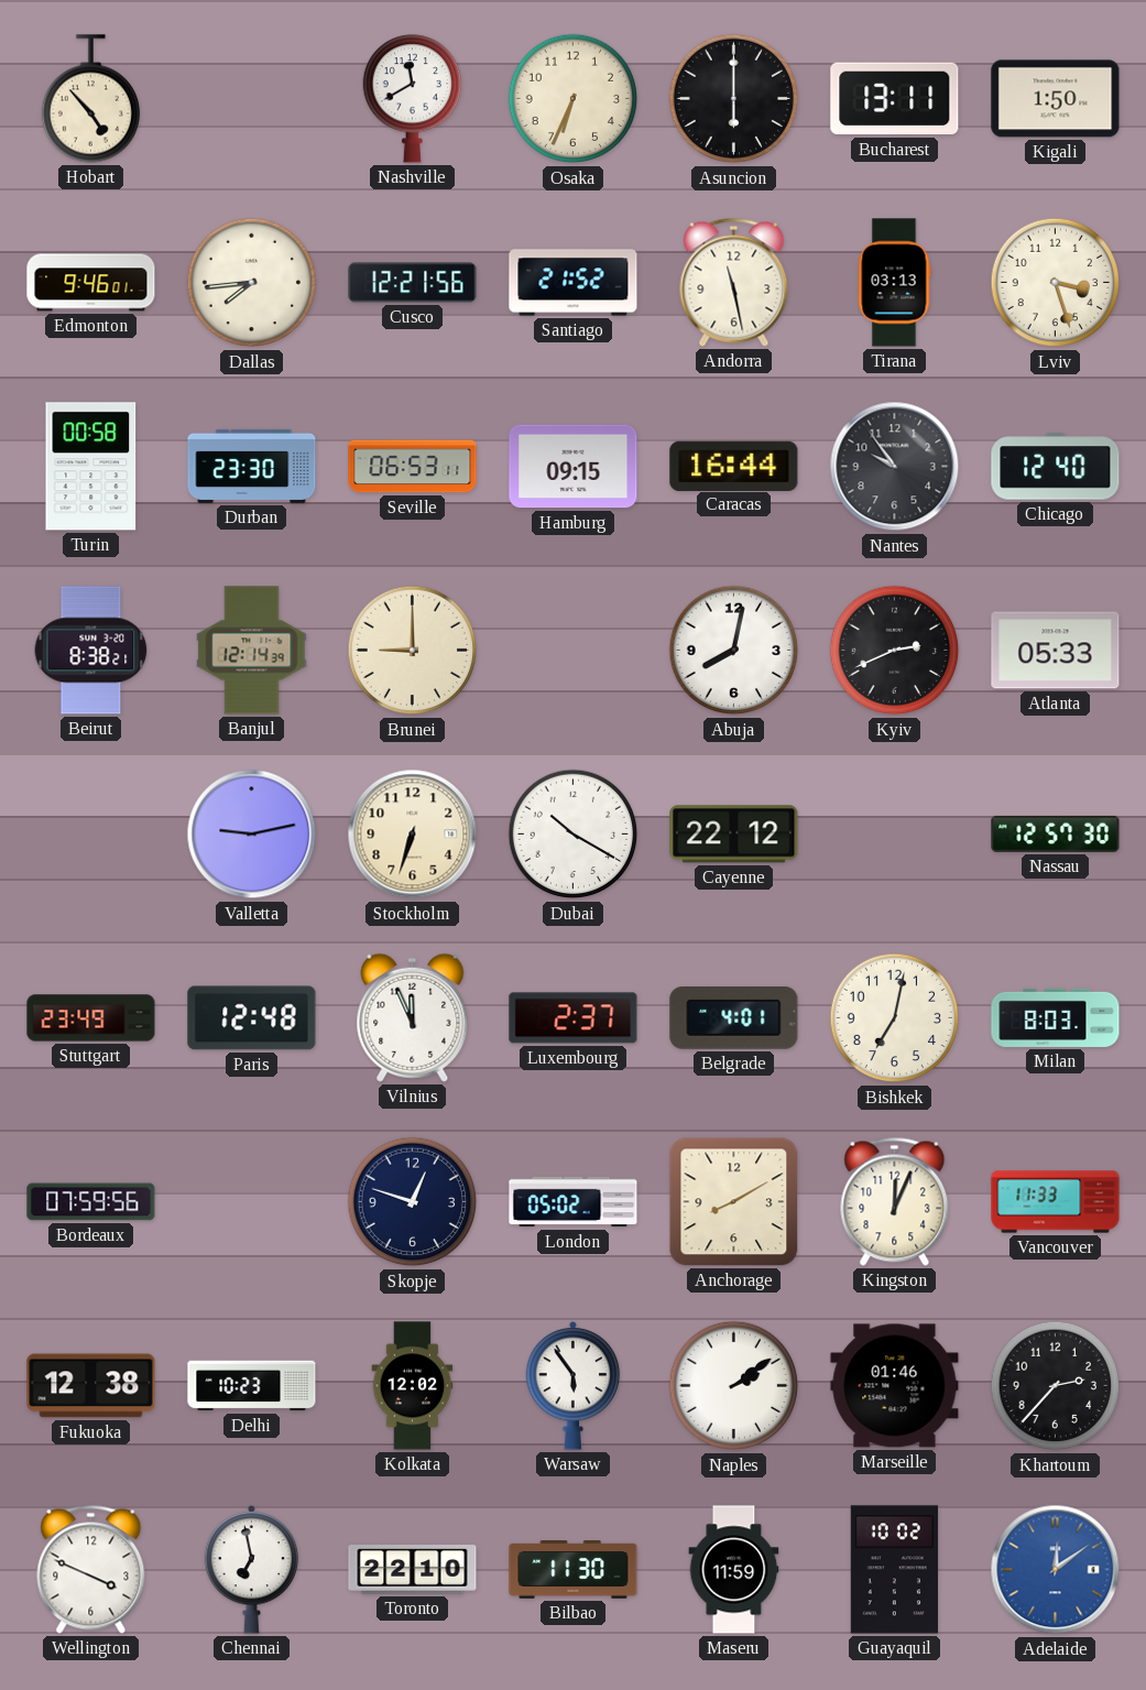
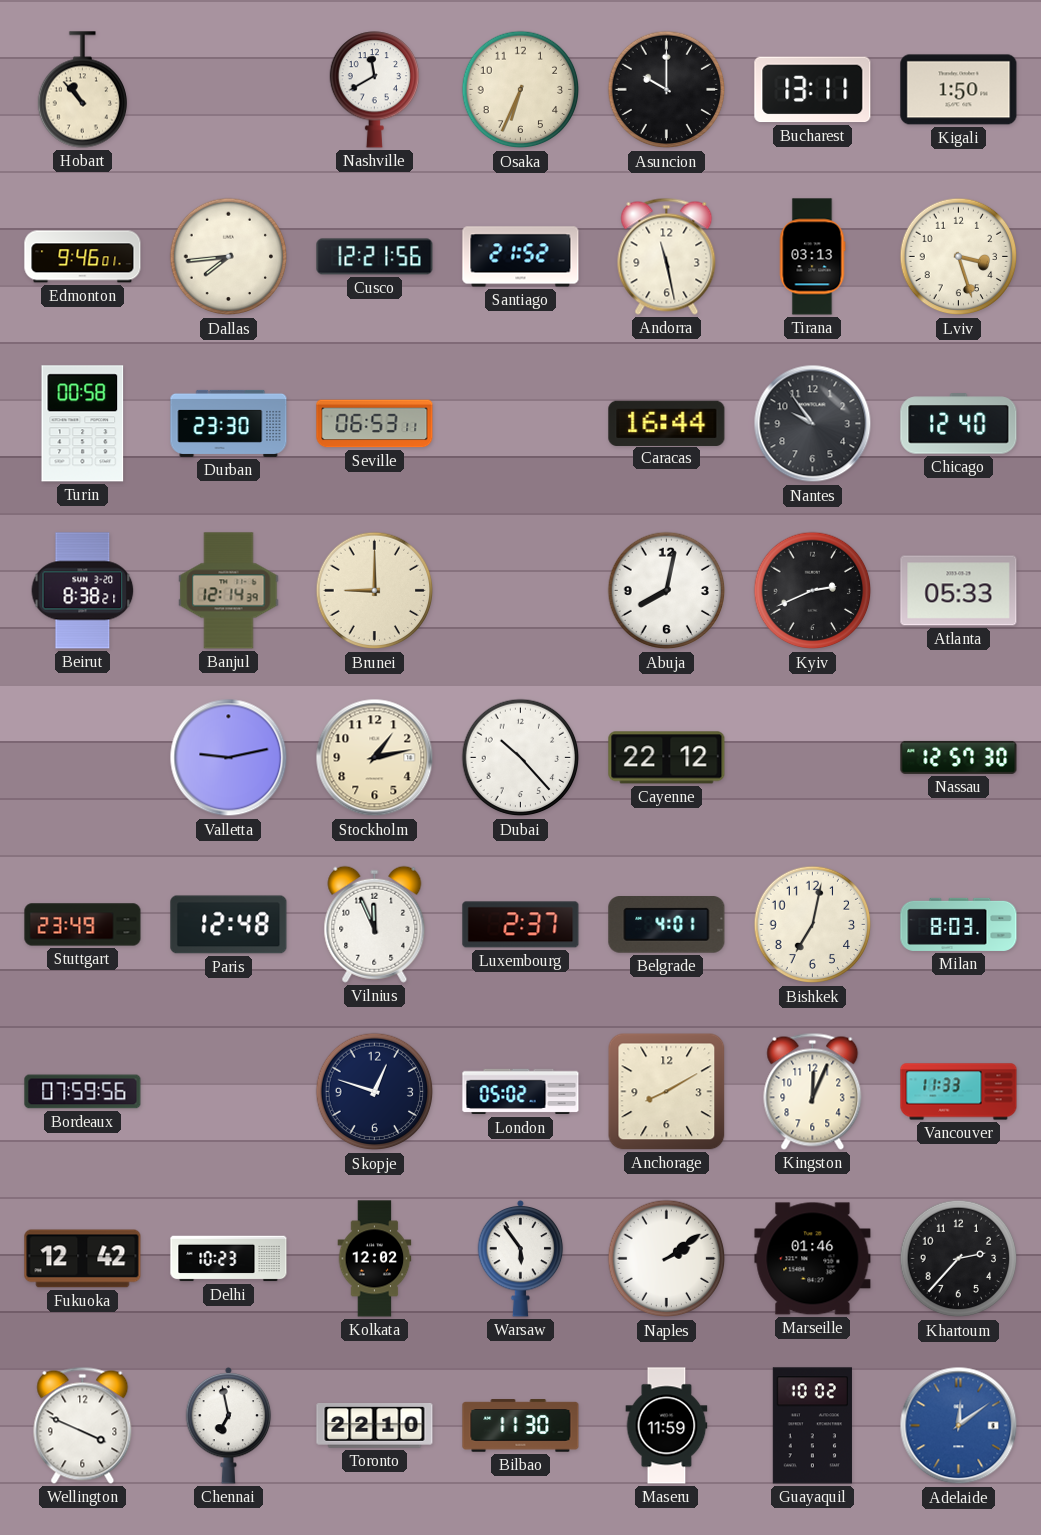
Hobart: 4:53 -> 10:53
Asuncion: 6:00 -> 10:00
Hamburg: 09:15 -> none
Stockholm: 6:33 -> 1:13
Dubai: 10:20 -> 10:23
Fukuoka: 12:38 -> 12:42
